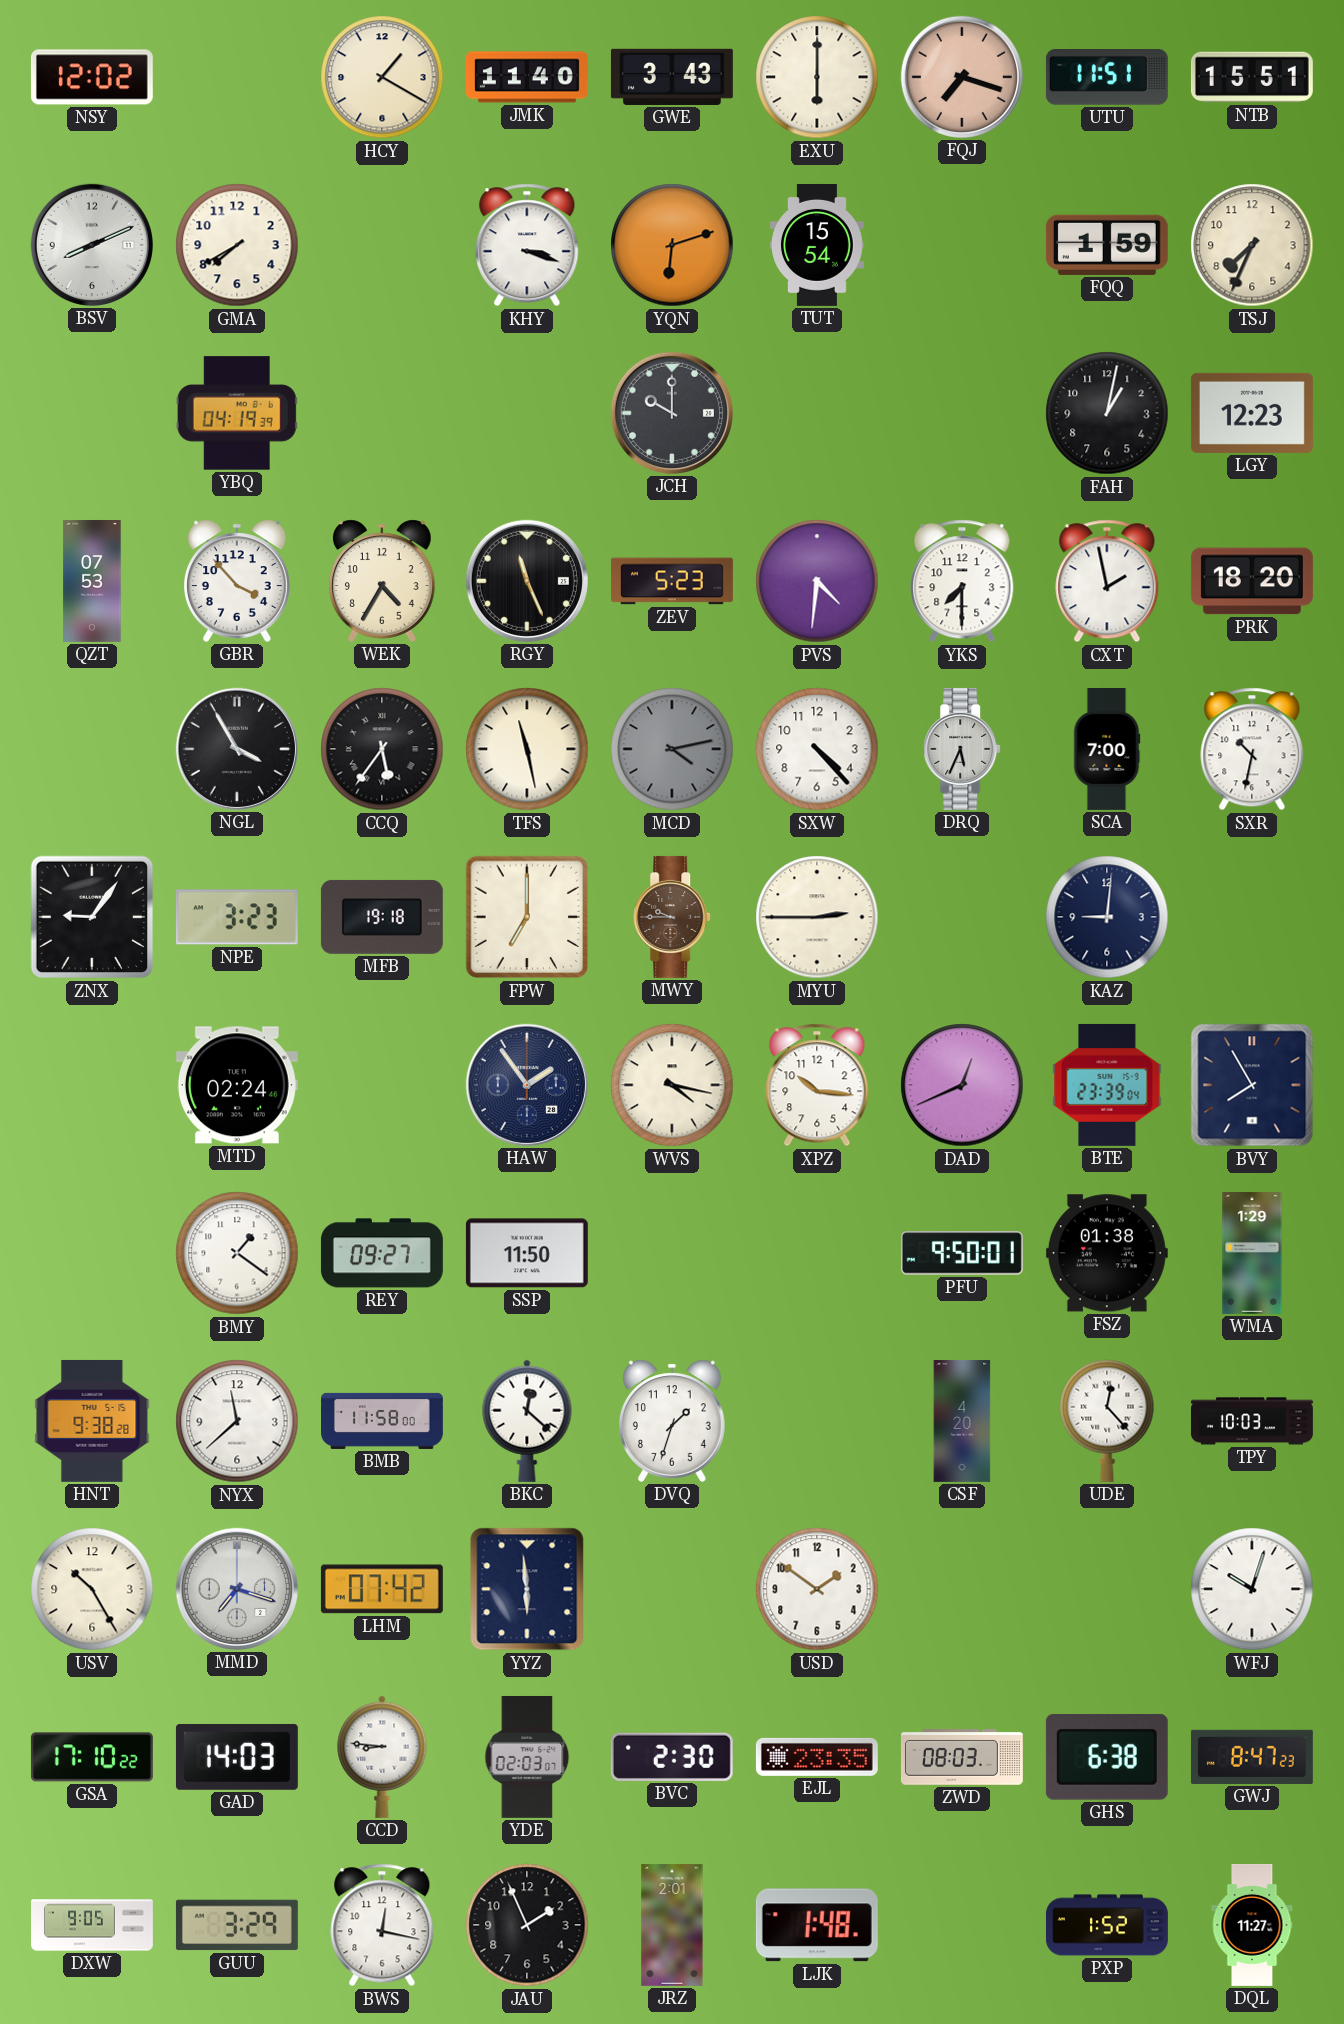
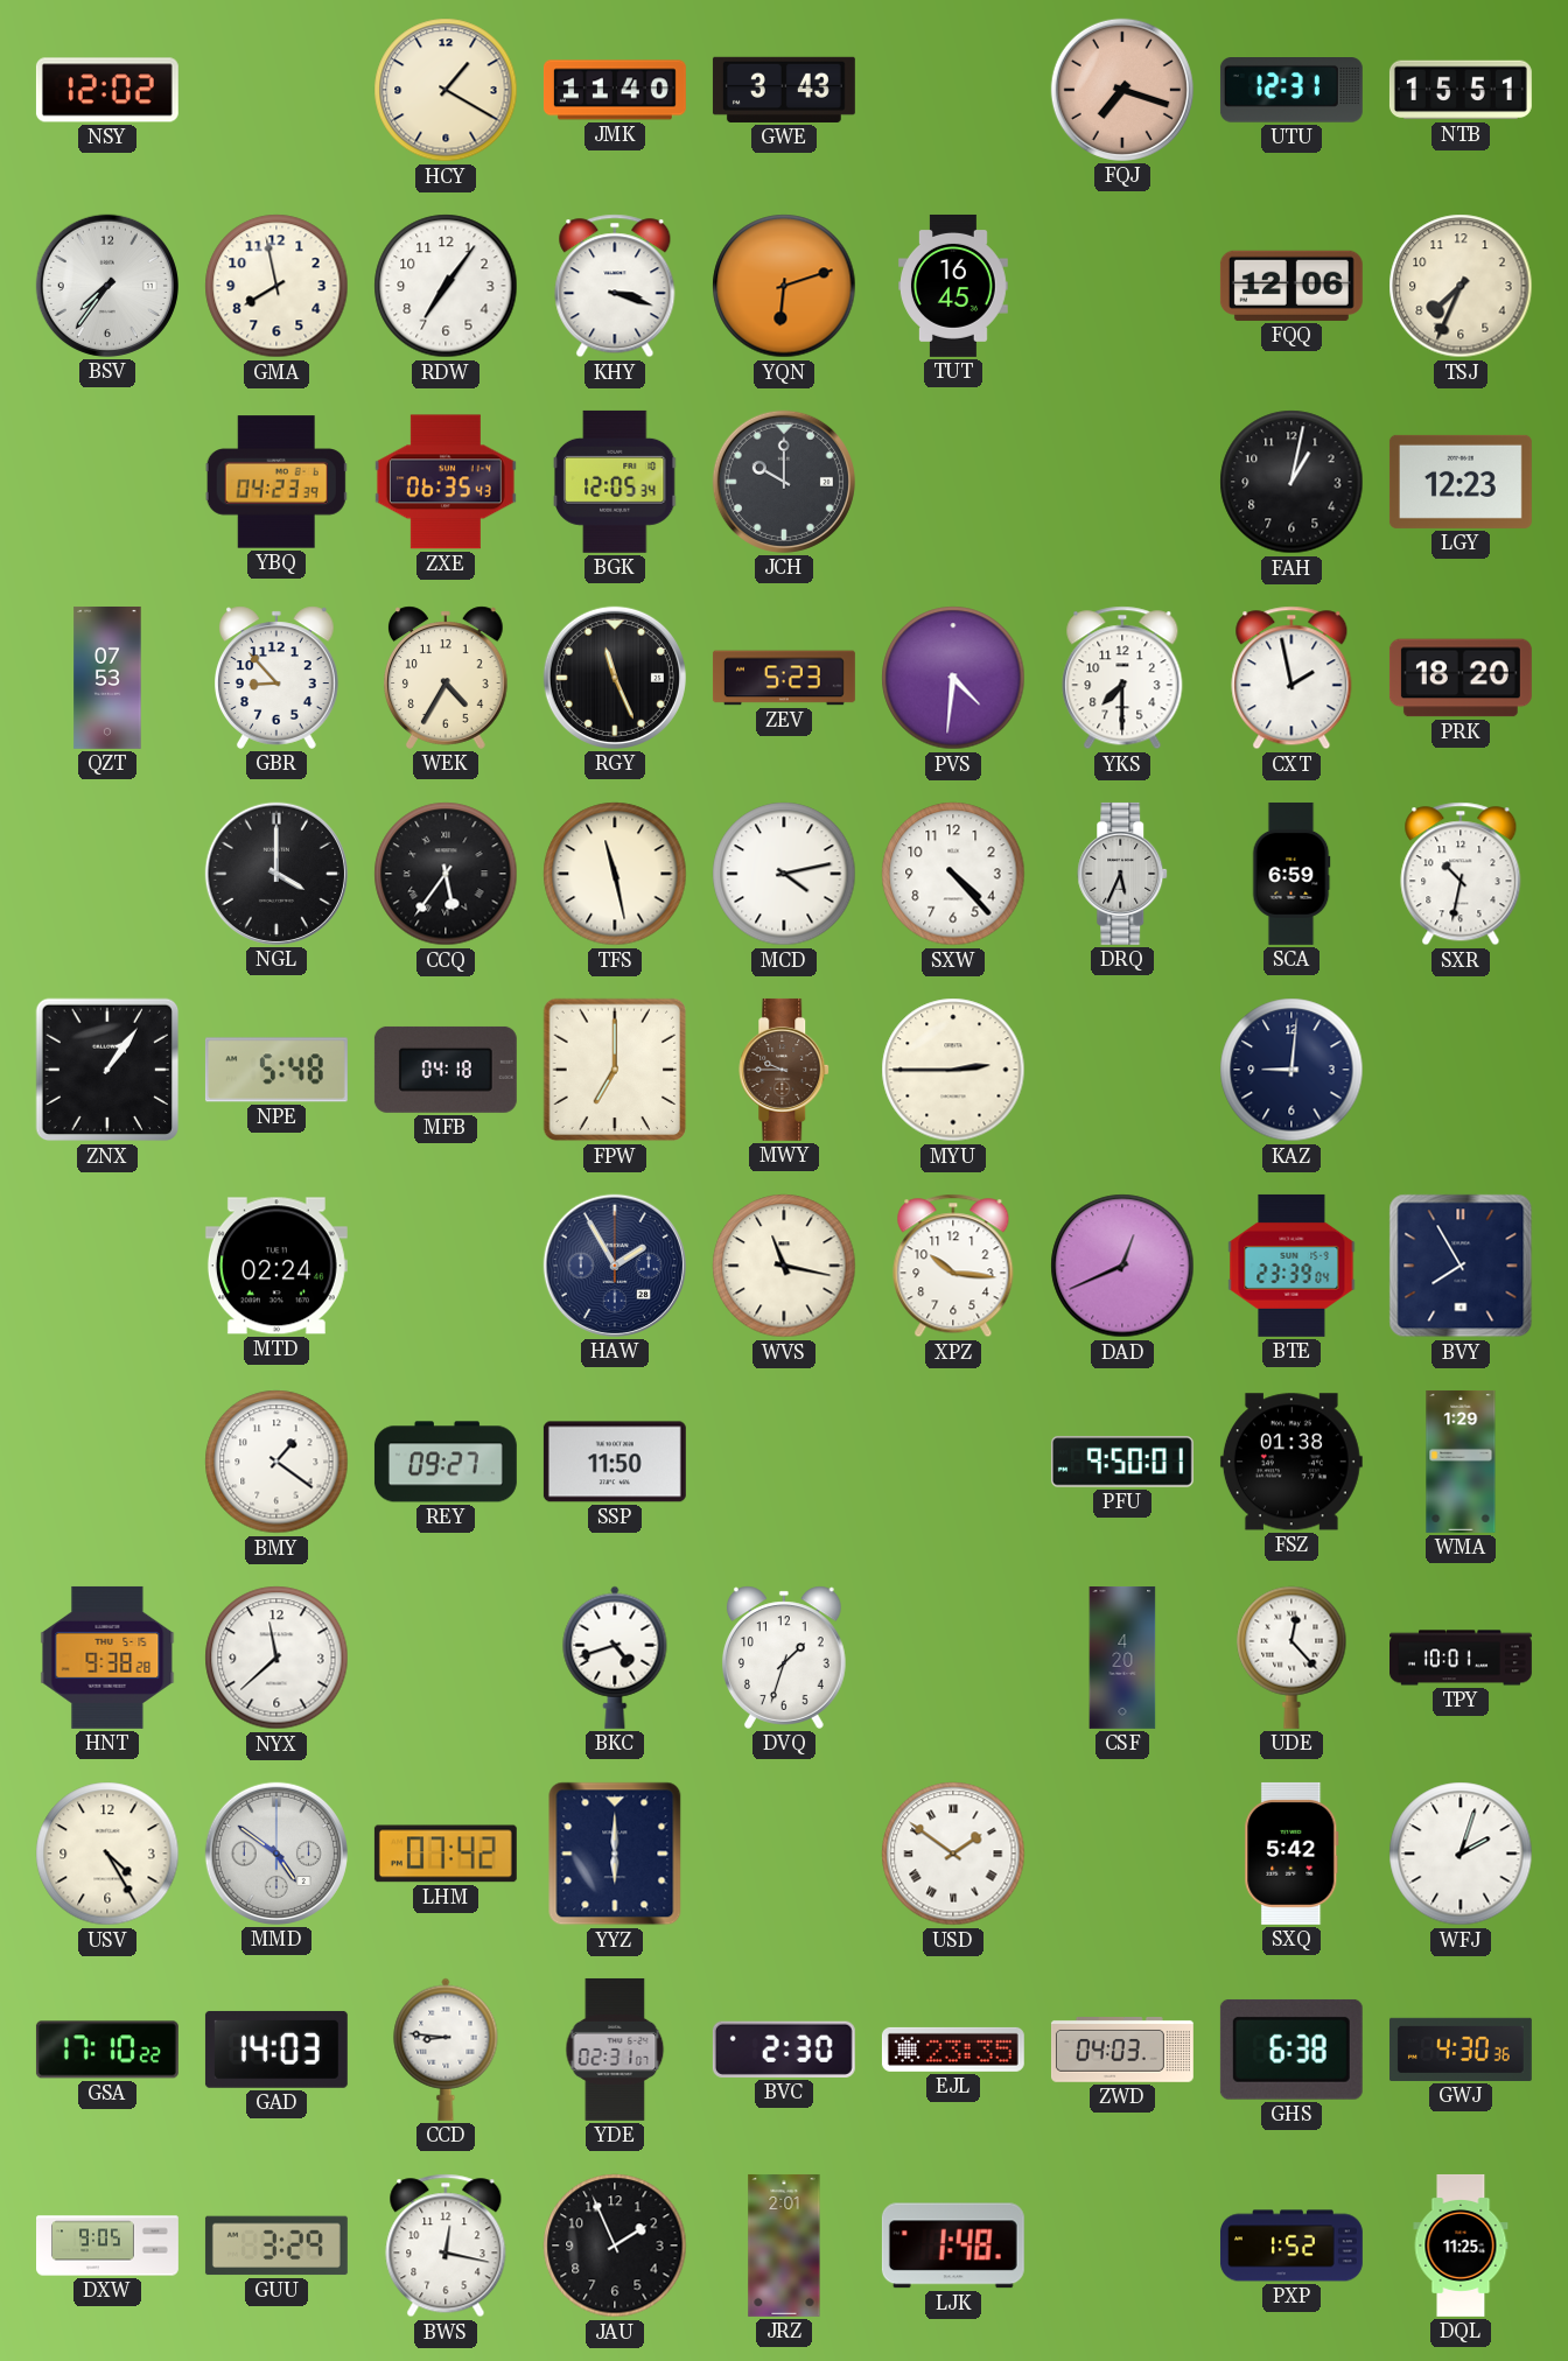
EXU: 6:00 -> none
UTU: 11:51 -> 12:31
BSV: 8:11 -> 7:36
GMA: 7:40 -> 7:58
RDW: none -> 7:06
TUT: 15:54 -> 16:45
FQQ: 1:59 -> 12:06
YBQ: 04:19 -> 04:23
ZXE: none -> 06:35
BGK: none -> 12:05
GBR: 3:53 -> 8:53
NGL: 3:55 -> 4:00
MCD dial: grey -> white
SCA: 7:00 -> 6:59
ZNX: 9:06 -> 1:06
NPE: 3:23 -> 5:48
MFB: 19:18 -> 04:18
HAW: 1:54 -> 1:55
WVS: 4:17 -> 11:17
BMB: 11:58 -> none
BKC: 12:22 -> 4:42
TPY: 10:03 -> 10:01
USV: 10:25 -> 4:25
MMD: 7:18 -> 4:51
YYZ: 5:59 -> 6:00
USD numerals: Arabic -> Roman
SXQ: none -> 5:42
WFJ: 10:03 -> 2:03
YDE: 02:03 -> 02:31
ZWD: 08:03 -> 04:03
GWJ: 8:47 -> 4:30
DQL: 11:27 -> 11:25
